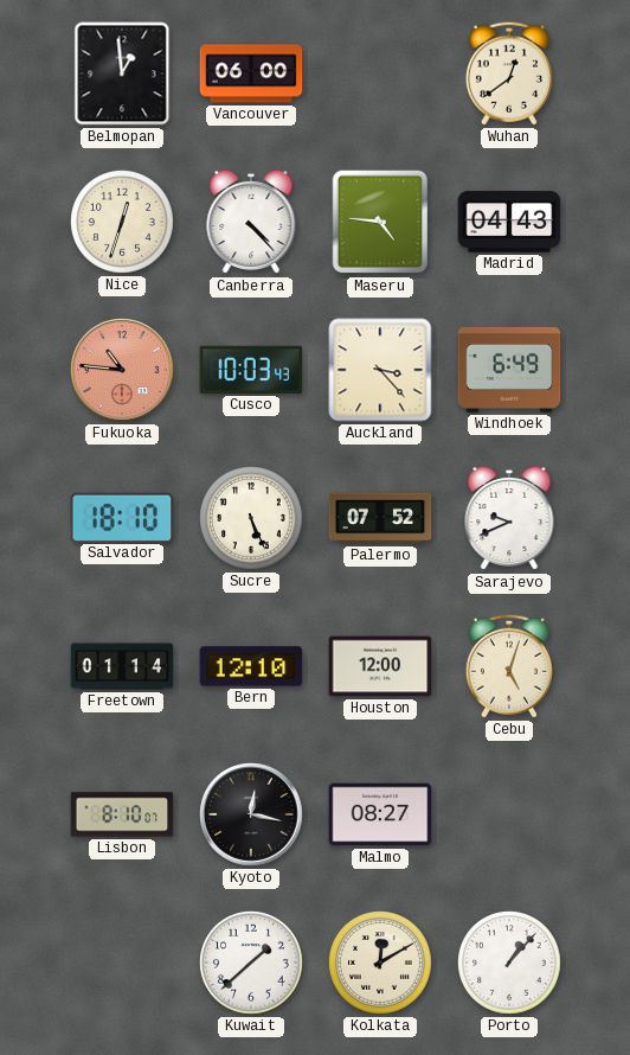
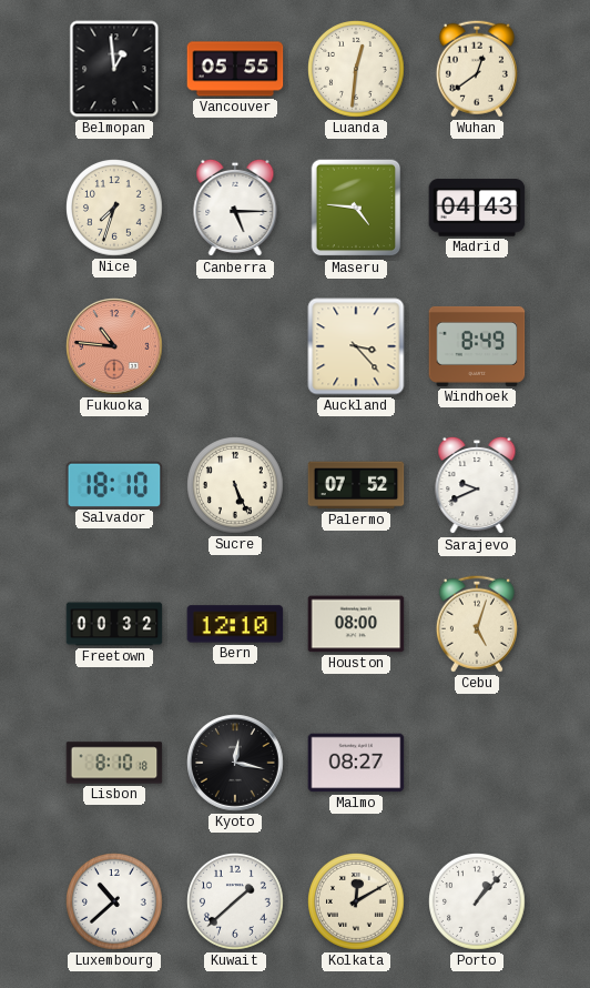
Vancouver: 06:00 -> 05:55
Luanda: none -> 12:31
Nice: 12:33 -> 7:33
Canberra: 4:23 -> 5:15
Cusco: 10:03 -> none
Windhoek: 6:49 -> 8:49
Freetown: 01:14 -> 00:32
Houston: 12:00 -> 08:00
Lisbon: 8:10:07 -> 8:10:18
Luxembourg: none -> 10:38
